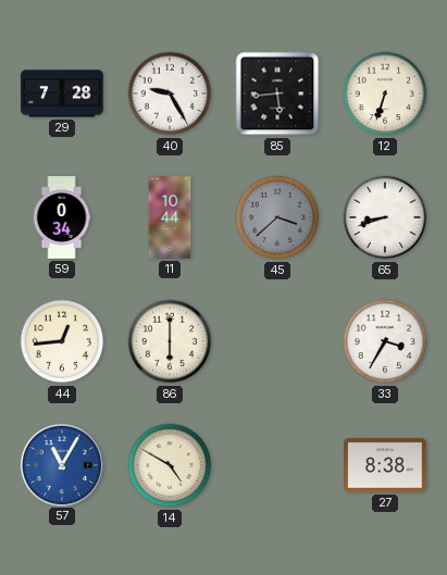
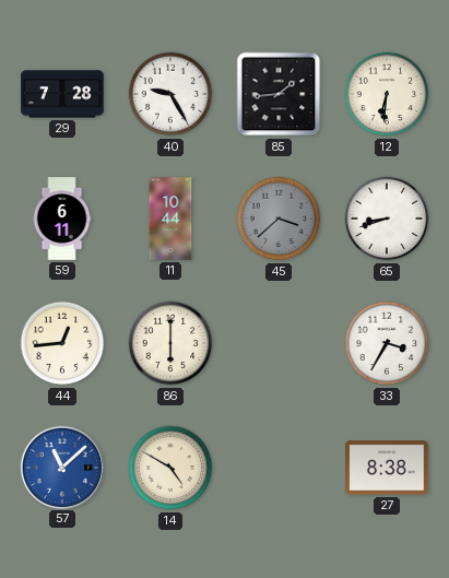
85: 5:44 -> 1:44
12: 6:33 -> 6:31
59: 0:34 -> 6:11
57: 11:05 -> 11:08
